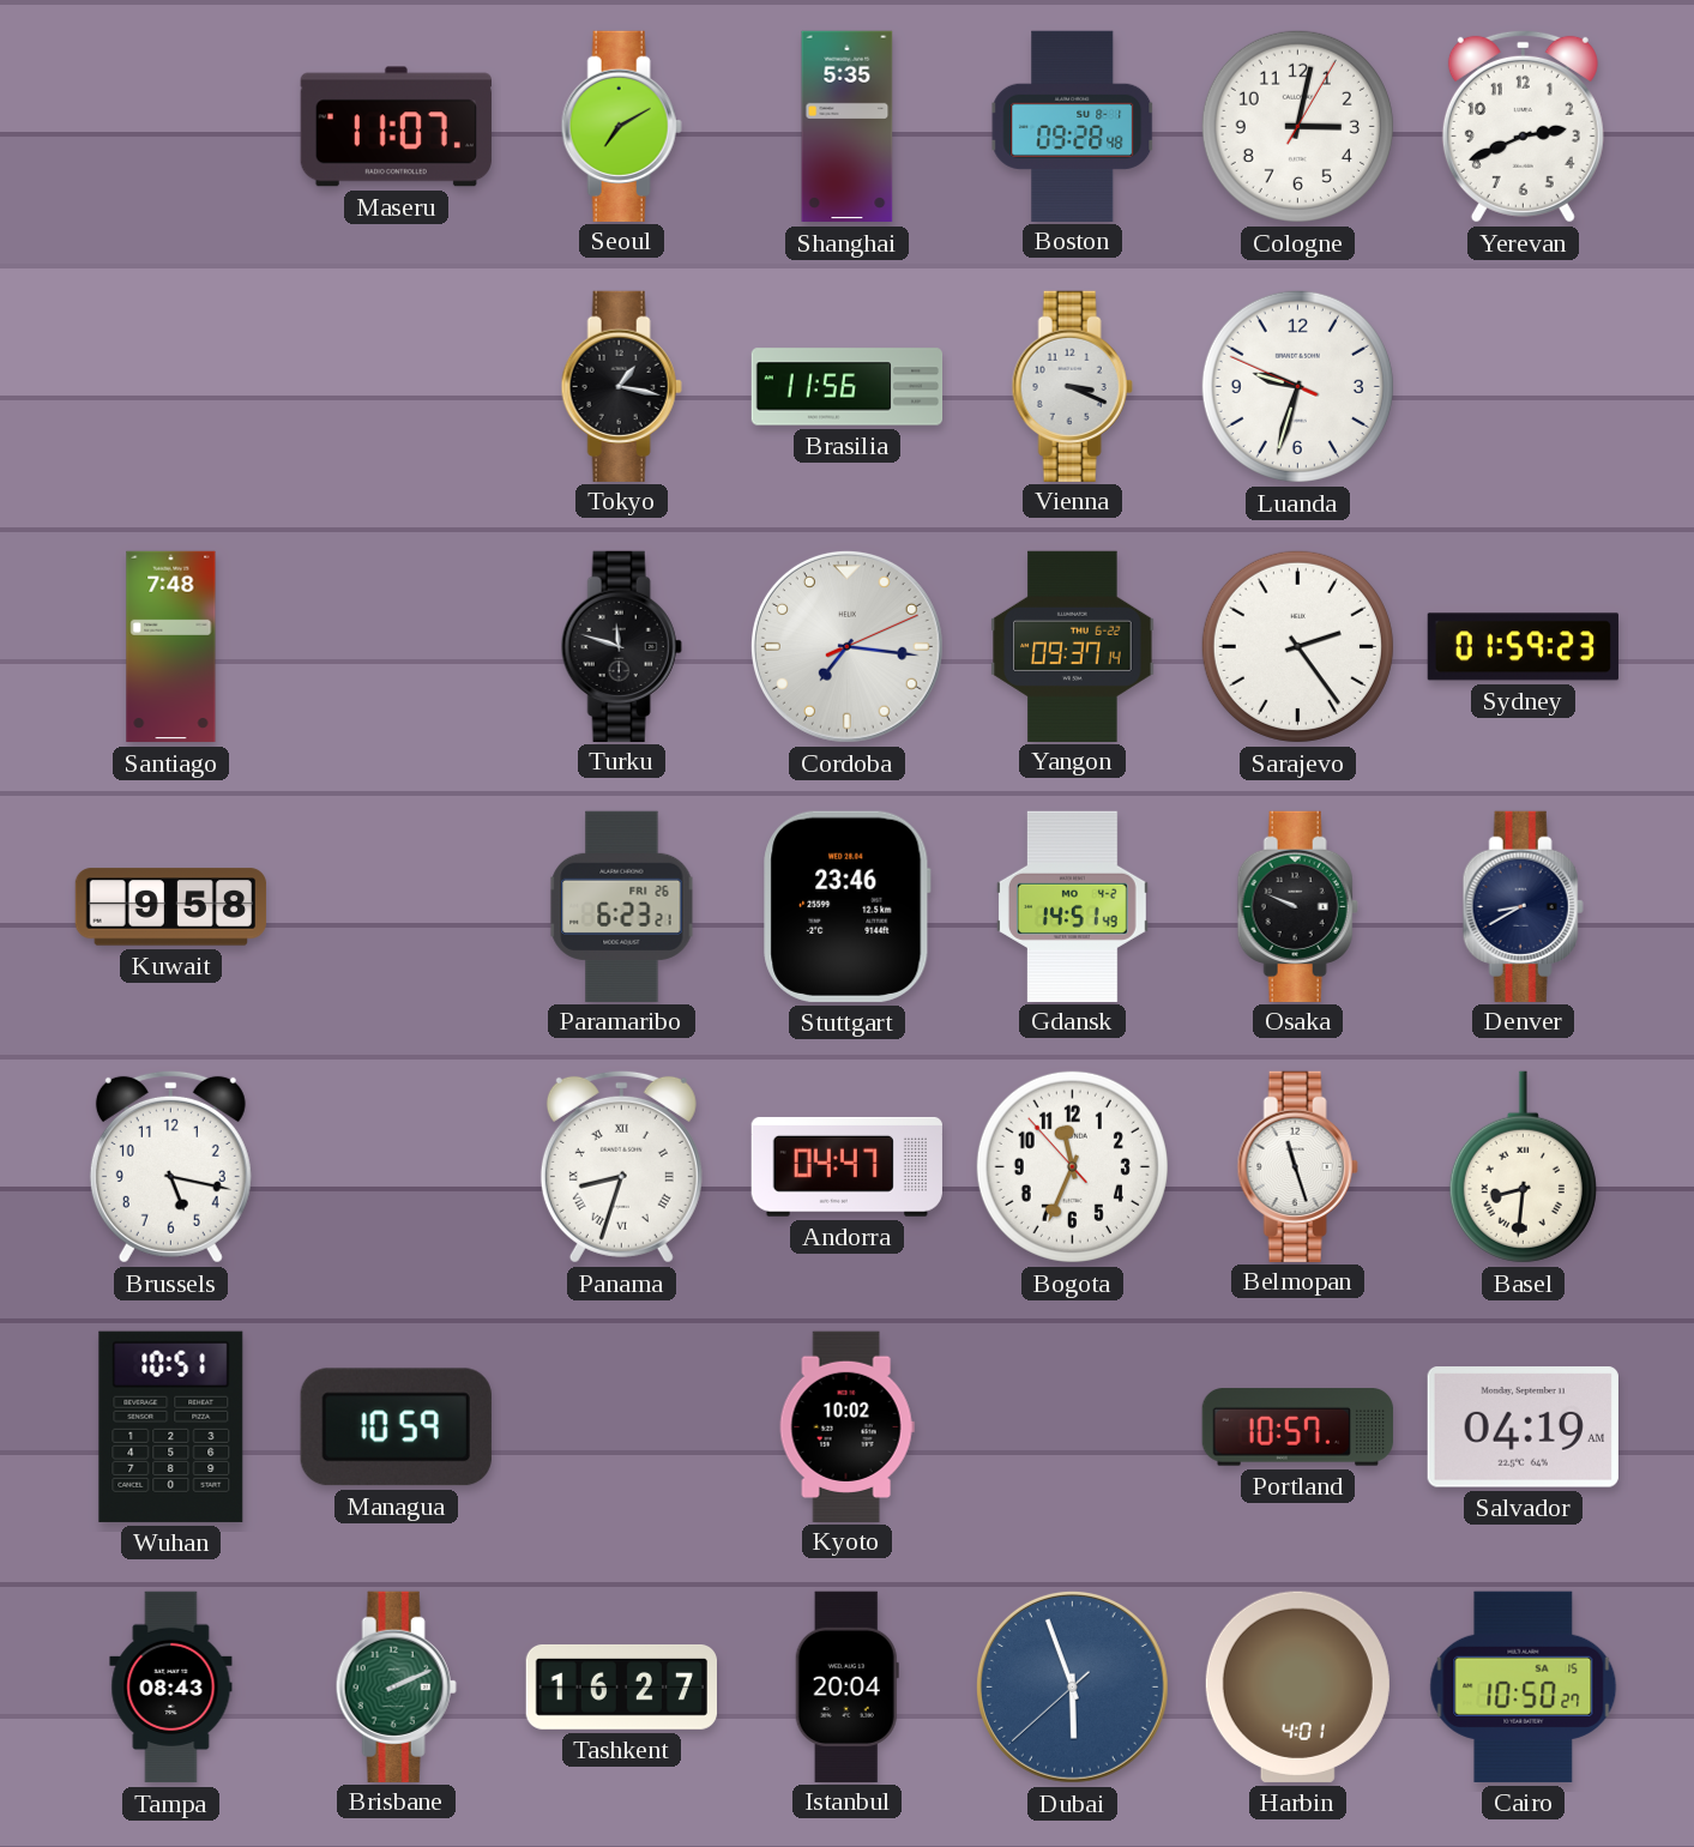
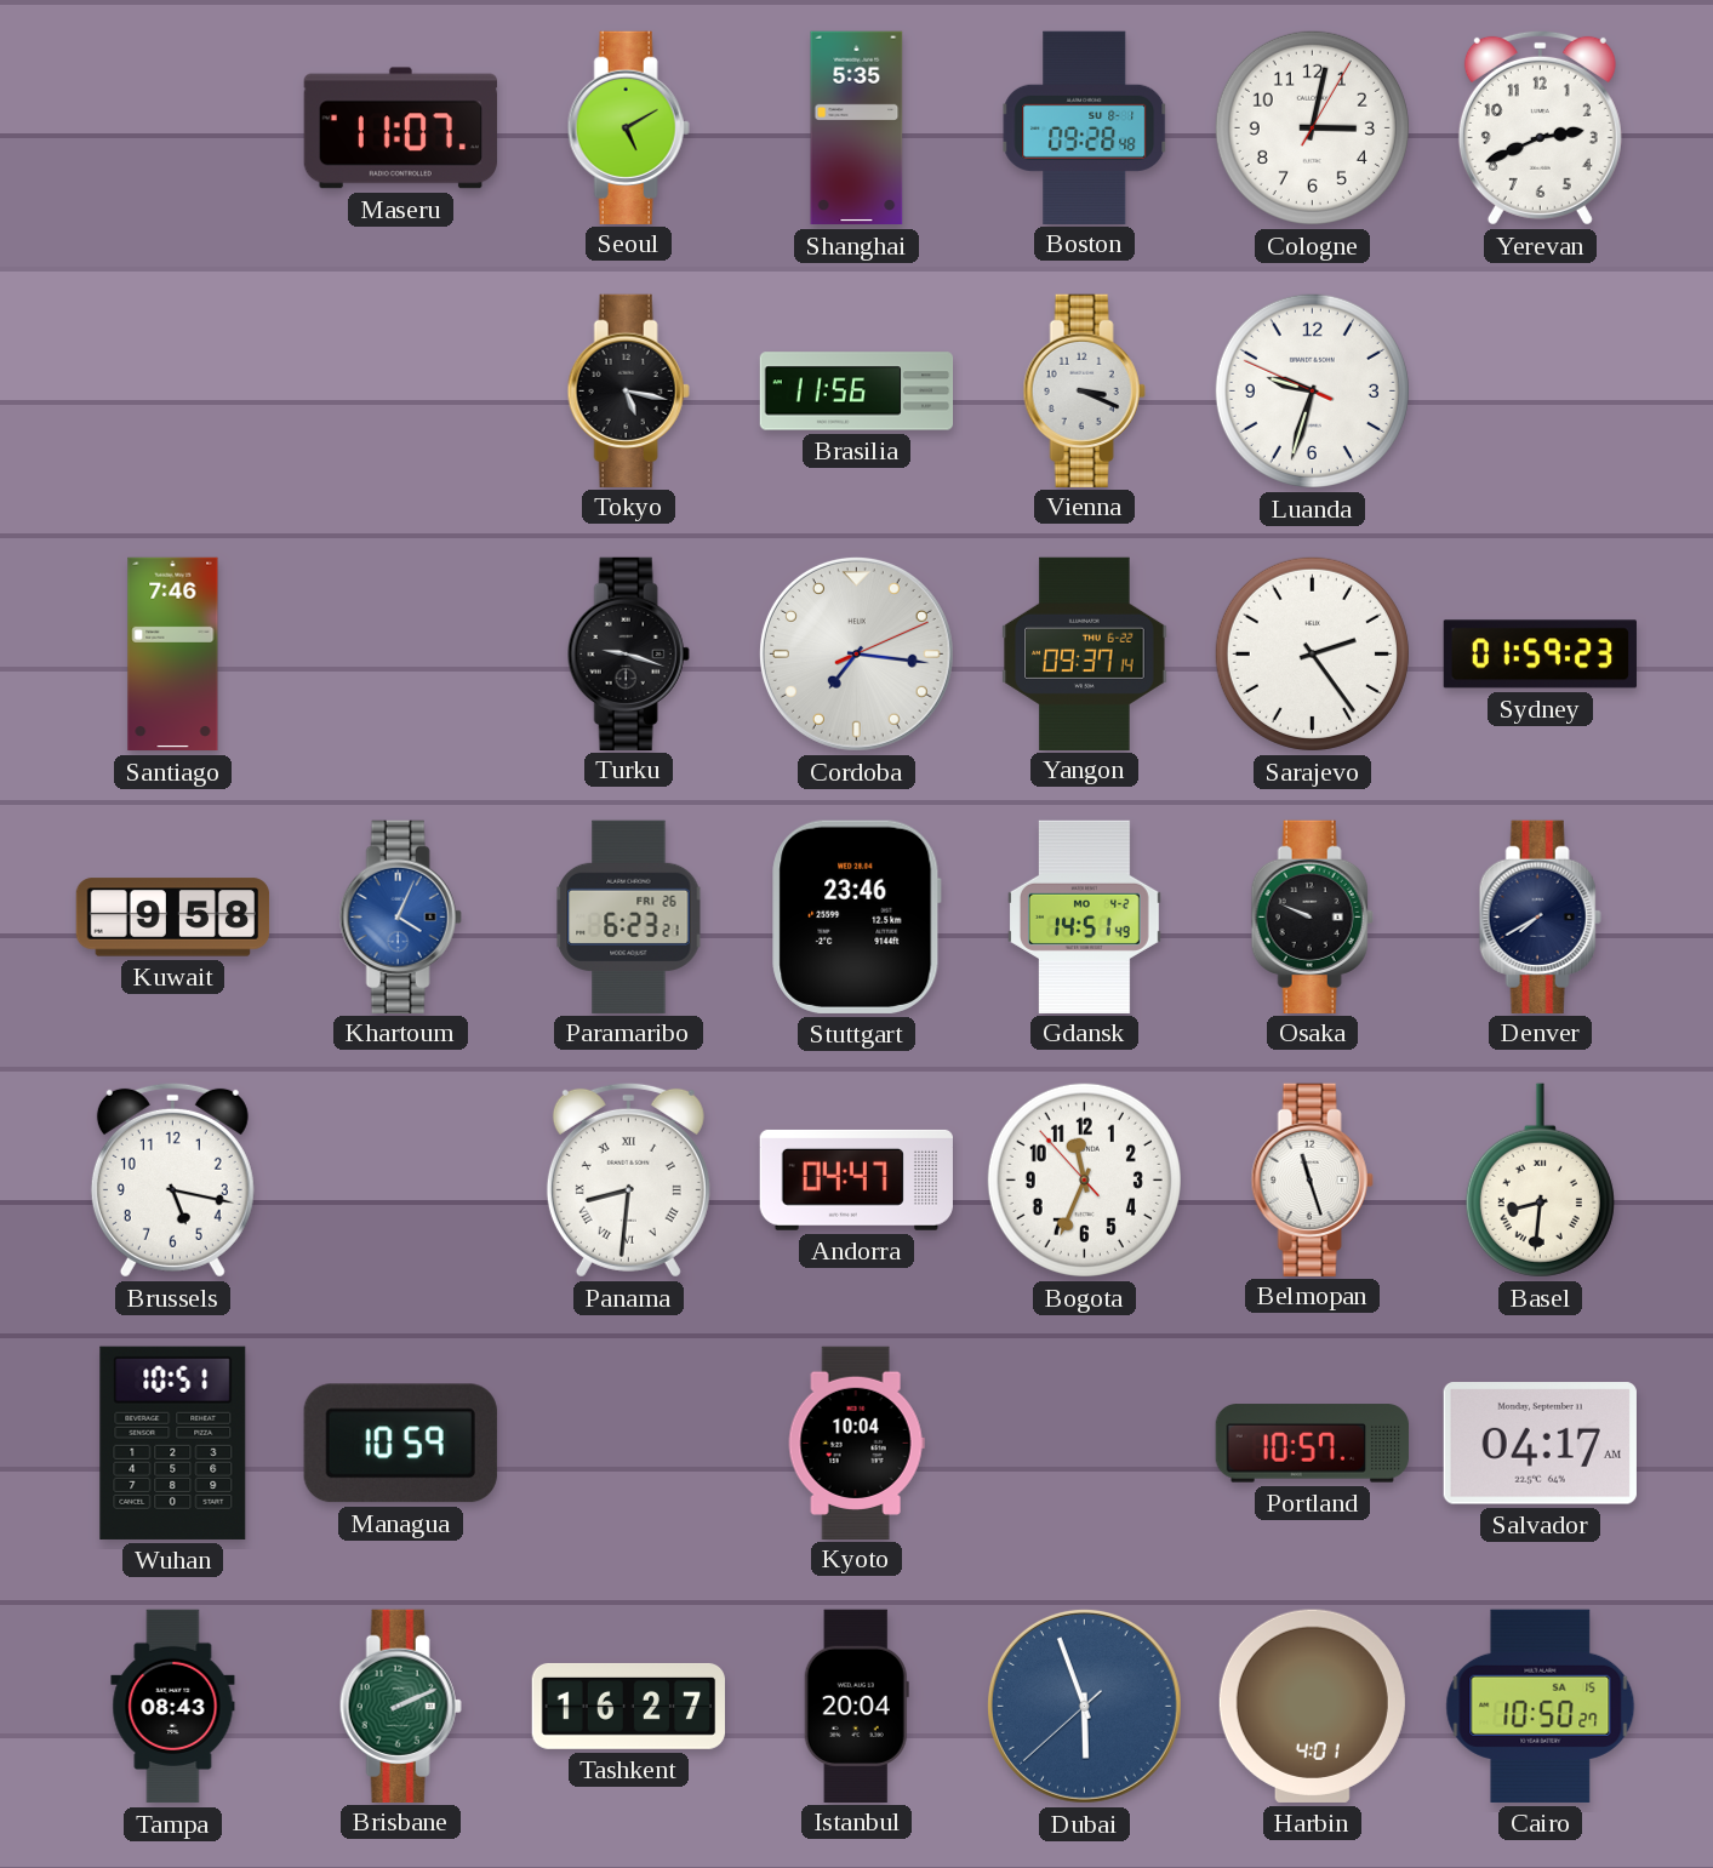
Seoul: 7:10 -> 5:10
Tokyo: 1:17 -> 5:17
Santiago: 7:48 -> 7:46
Turku: 11:48 -> 9:18
Khartoum: none -> 4:04
Denver: 8:40 -> 7:40
Panama: 8:33 -> 8:31
Kyoto: 10:02 -> 10:04
Salvador: 04:19 -> 04:17
